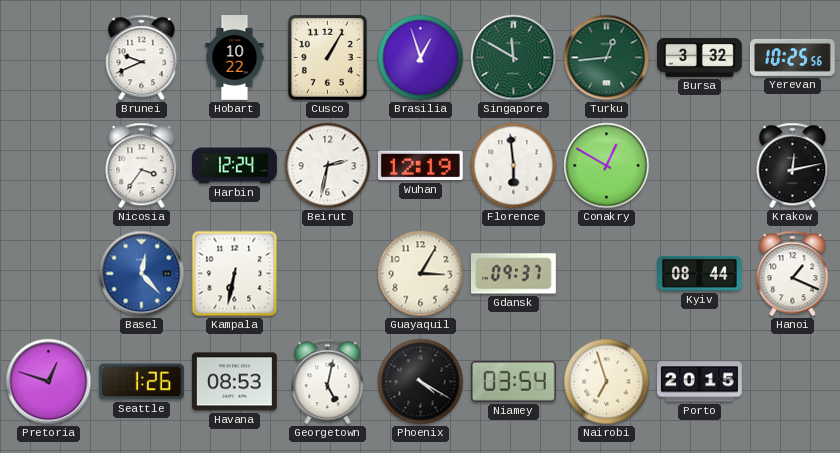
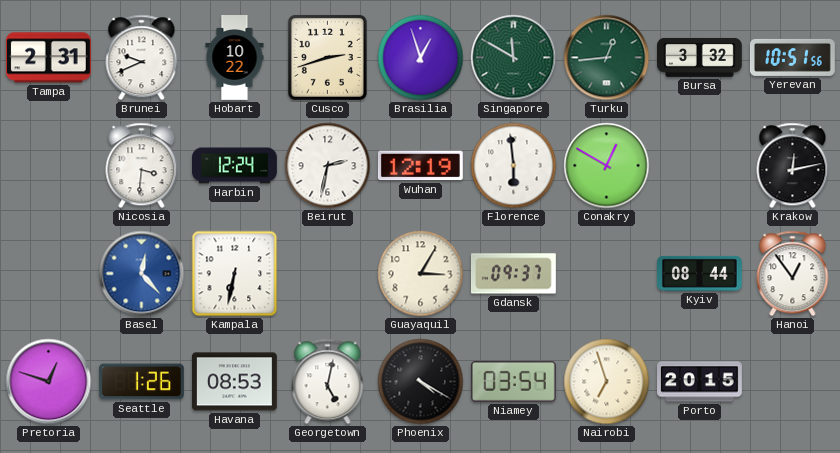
Tampa: none -> 2:31
Cusco: 1:05 -> 2:42
Yerevan: 10:25 -> 10:51
Nicosia: 3:36 -> 3:31
Hanoi: 1:19 -> 12:54
